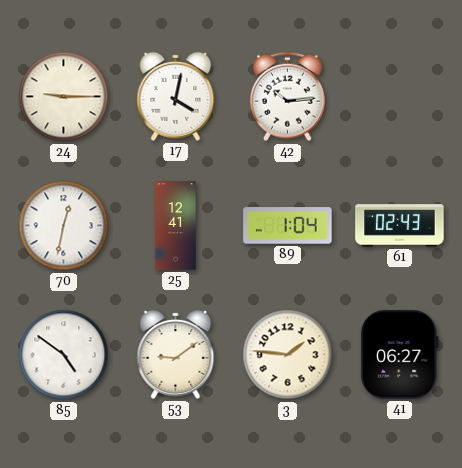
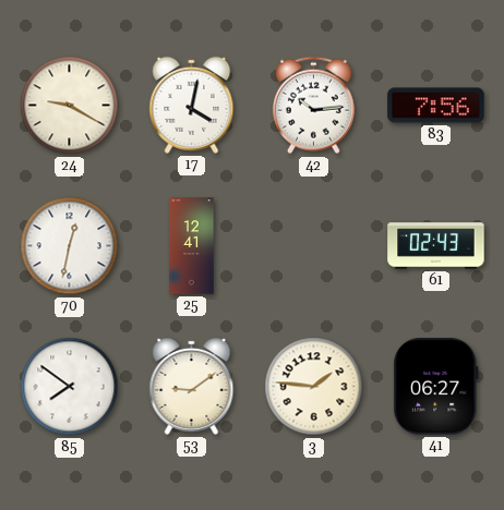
24: 9:15 -> 9:20
83: none -> 7:56
89: 1:04 -> none
85: 4:51 -> 7:51
